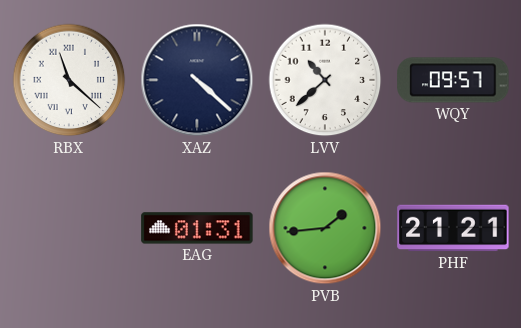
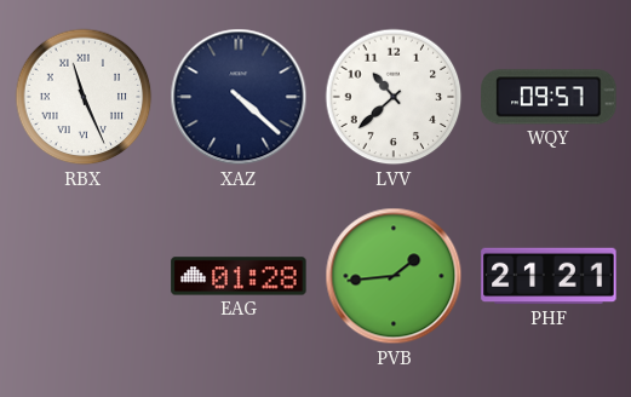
RBX: 11:22 -> 11:26
EAG: 01:31 -> 01:28
